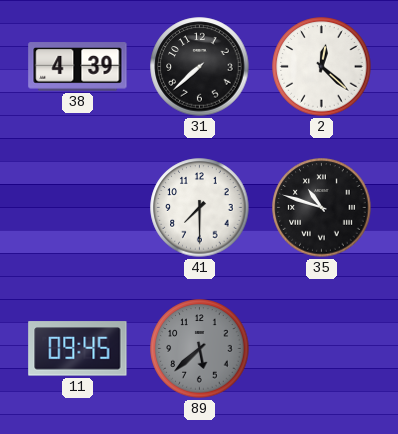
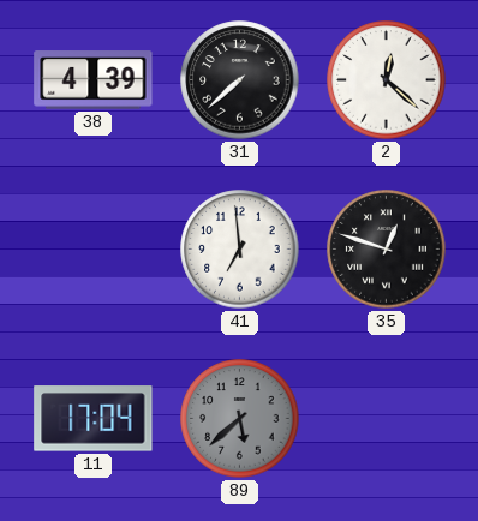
41: 7:30 -> 6:59
35: 10:48 -> 12:48
11: 09:45 -> 17:04
